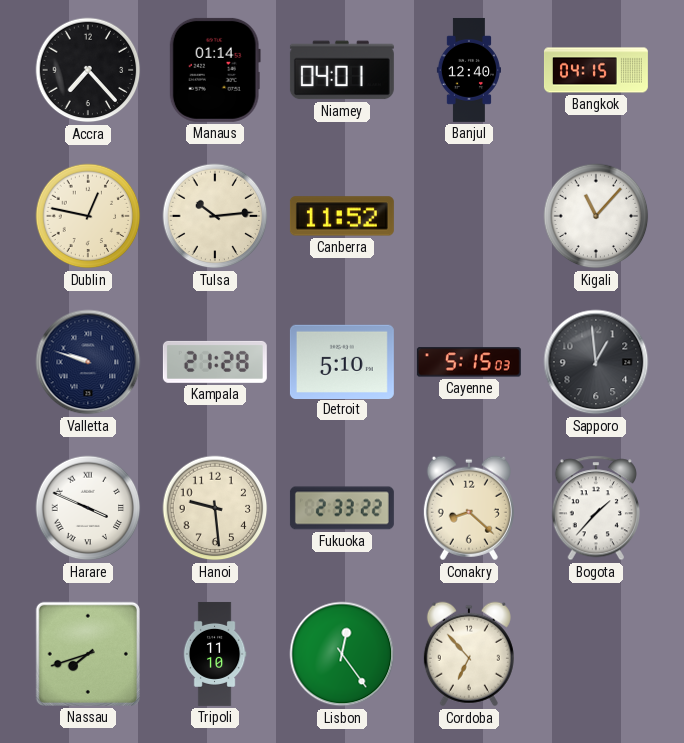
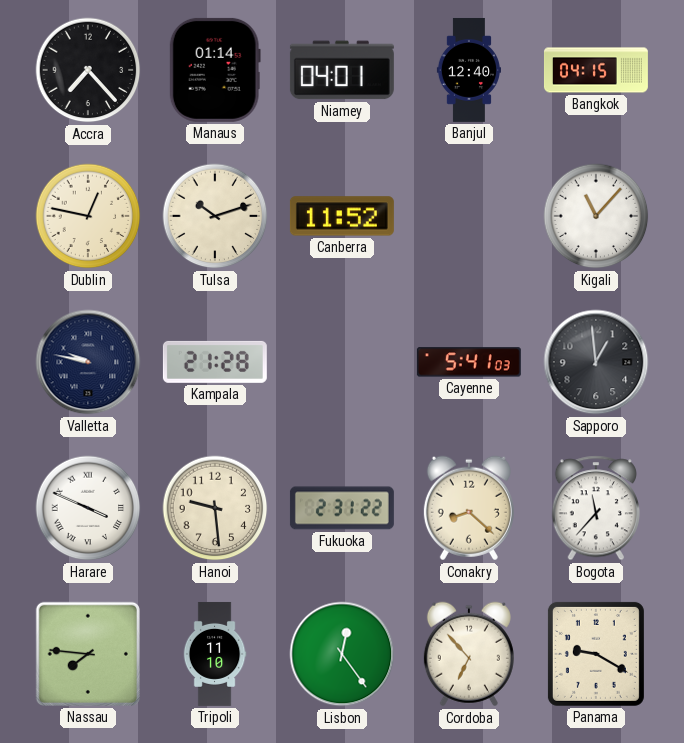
Tulsa: 10:14 -> 10:12
Valletta: 9:48 -> 9:47
Detroit: 5:10 -> none
Cayenne: 5:15 -> 5:41
Fukuoka: 2:33 -> 2:31
Bogota: 1:37 -> 11:37
Nassau: 7:42 -> 7:46
Panama: none -> 9:20
